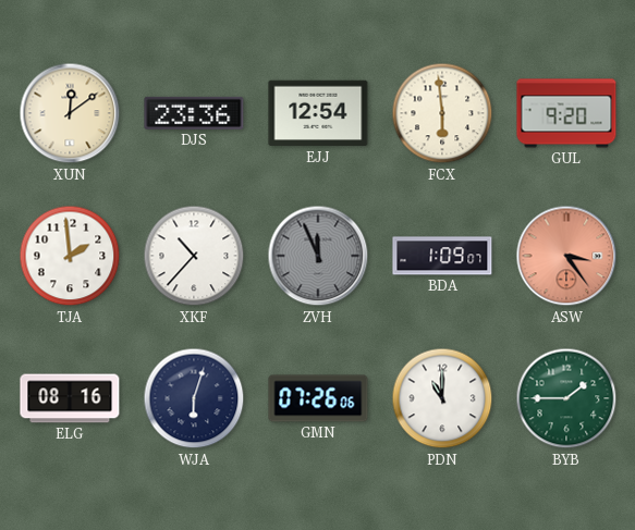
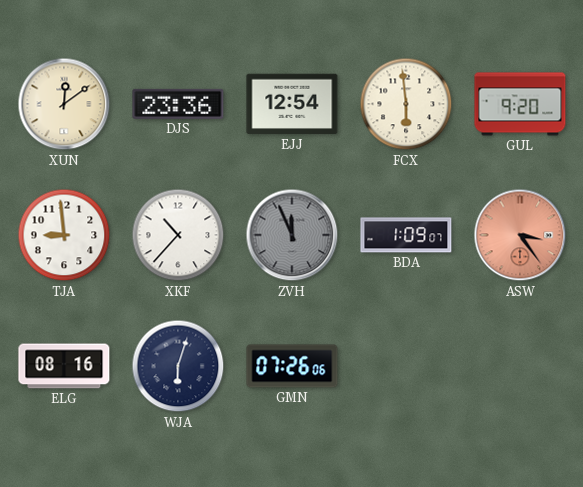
TJA: 1:59 -> 8:59
PDN: 11:00 -> none
BYB: 1:45 -> none
